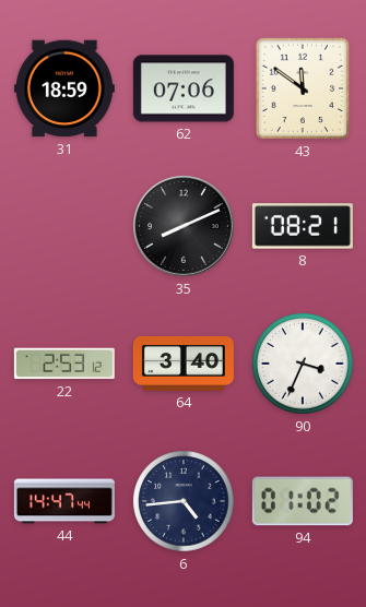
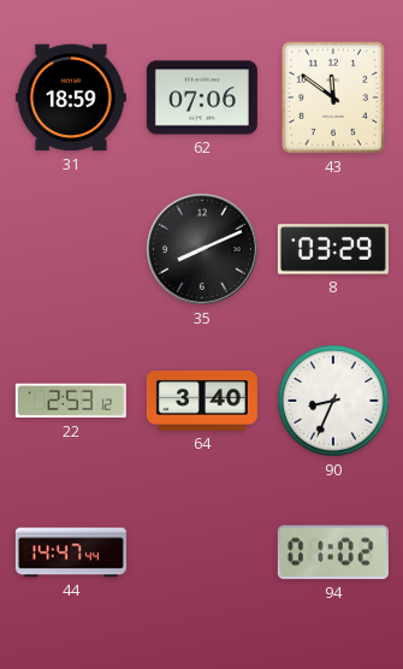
8: 08:21 -> 03:29
90: 3:34 -> 8:34
6: 4:44 -> none
